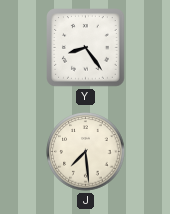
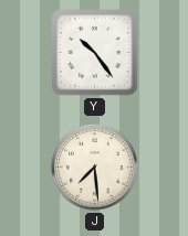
Y: 8:24 -> 10:24
